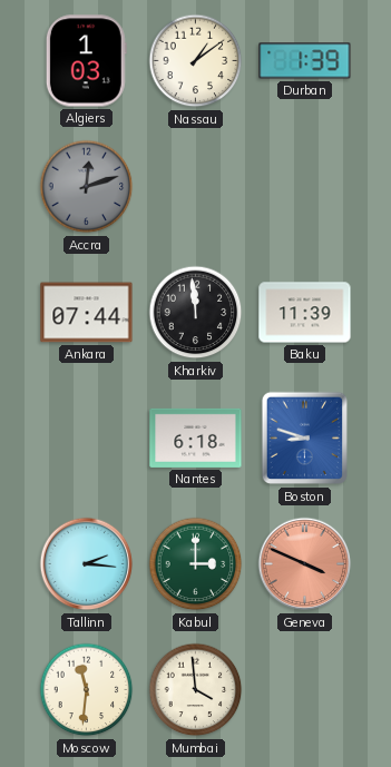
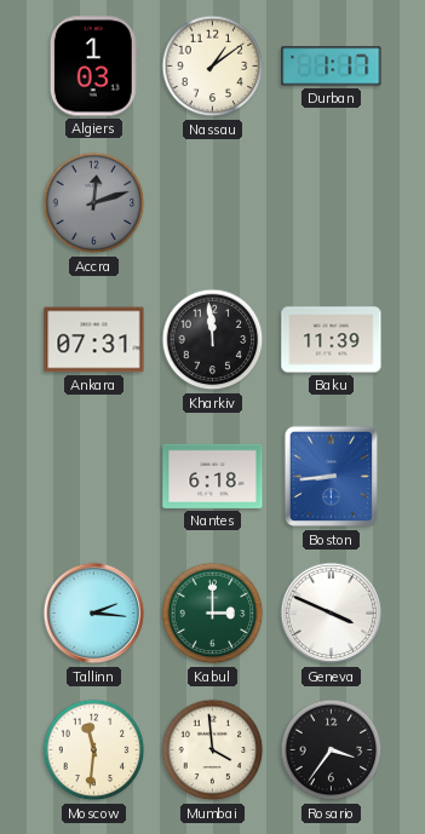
Durban: 1:39 -> 1:17
Ankara: 07:44 -> 07:31
Boston: 8:48 -> 8:44
Geneva dial: salmon -> white
Rosario: none -> 3:36
